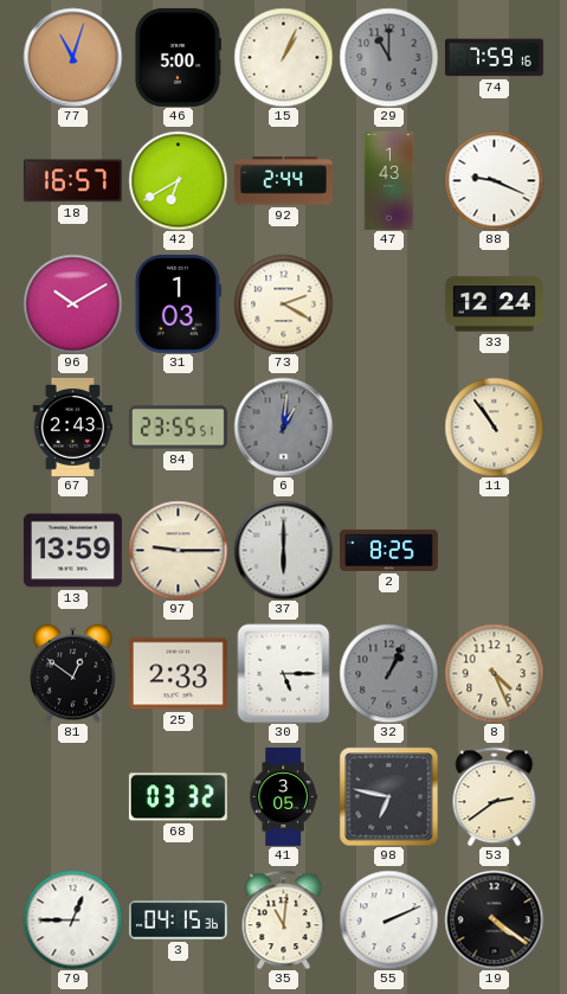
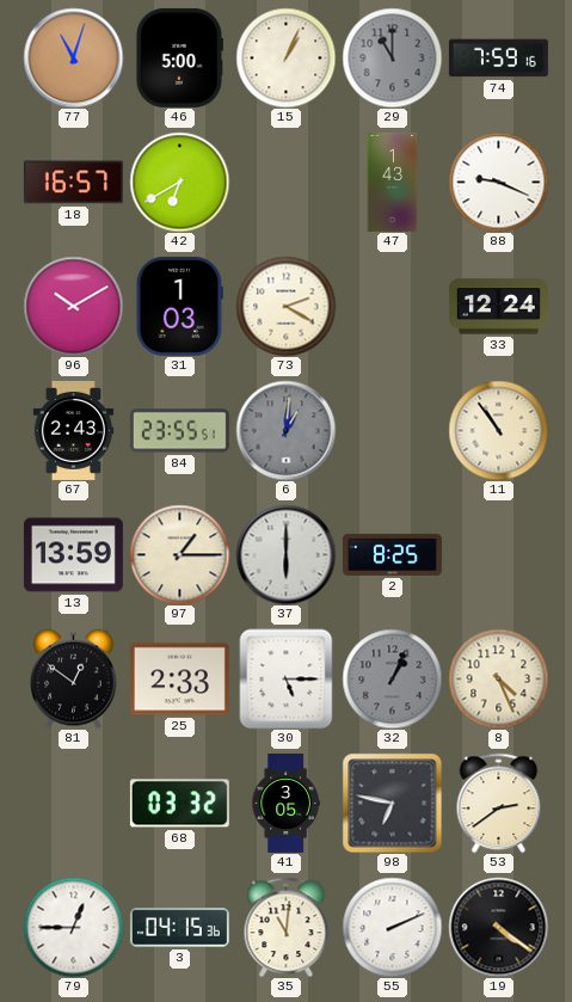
92: 2:44 -> none
97: 9:15 -> 1:15
